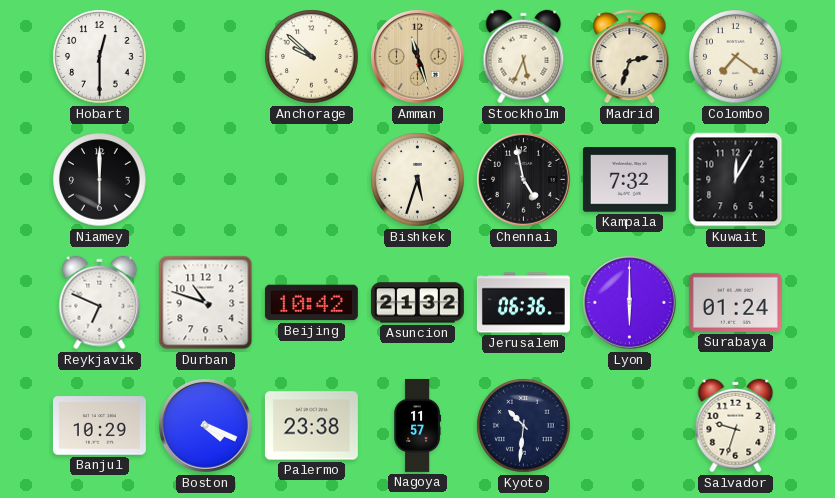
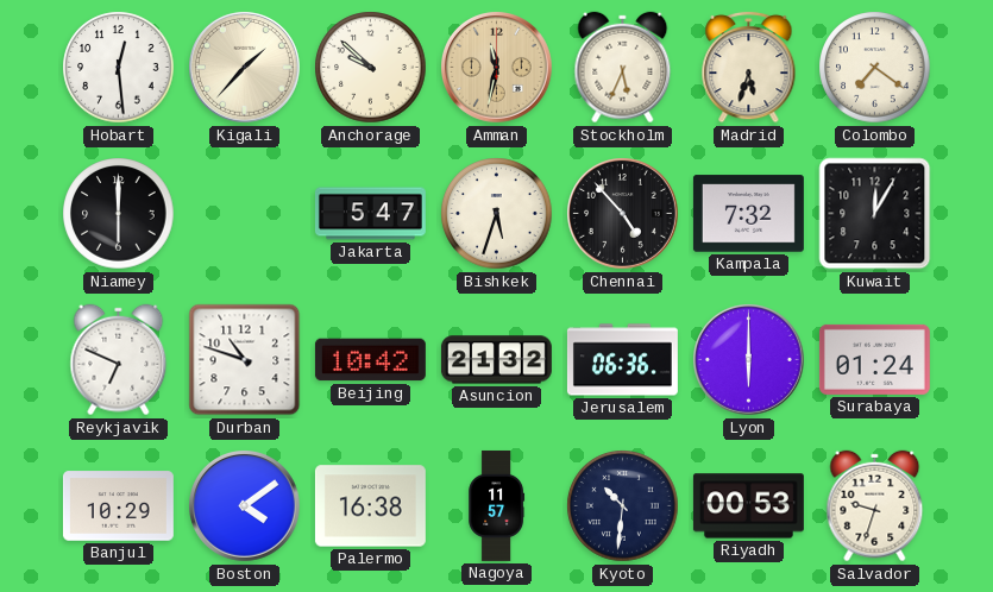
Hobart: 12:30 -> 12:29
Kigali: none -> 1:37
Amman: 11:27 -> 11:32
Madrid: 2:33 -> 5:33
Jakarta: none -> 5:47
Chennai: 4:58 -> 4:53
Boston: 4:19 -> 4:09
Palermo: 23:38 -> 16:38
Riyadh: none -> 00:53
